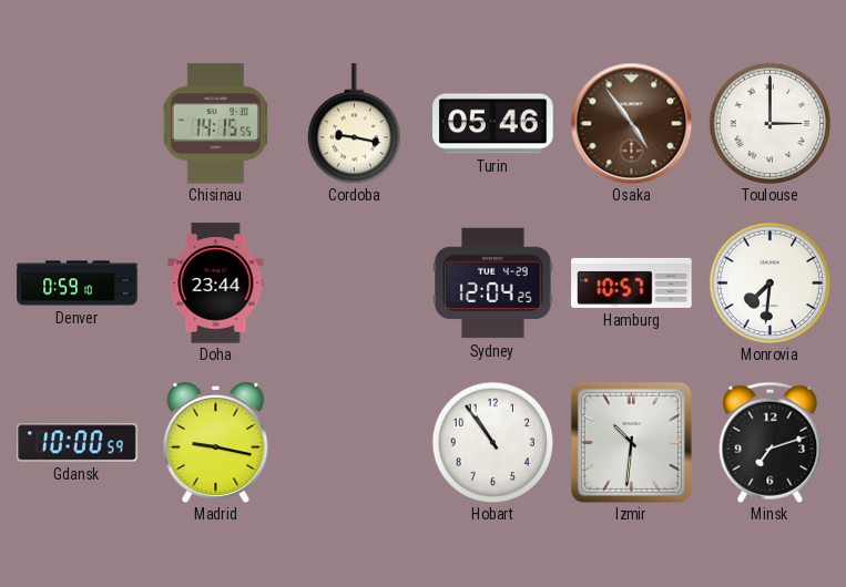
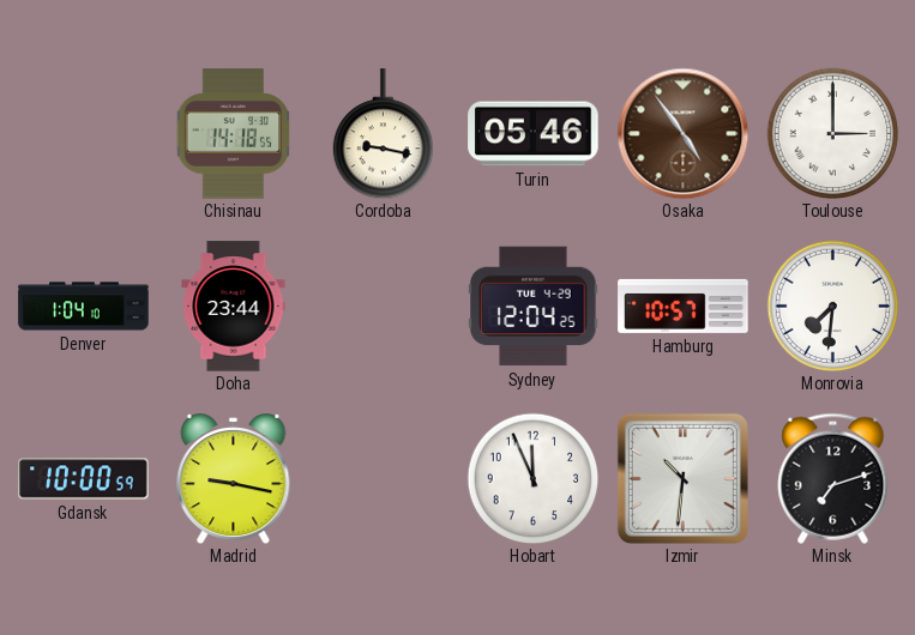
Chisinau: 14:15 -> 14:18
Denver: 0:59 -> 1:04
Hobart: 10:54 -> 11:56
